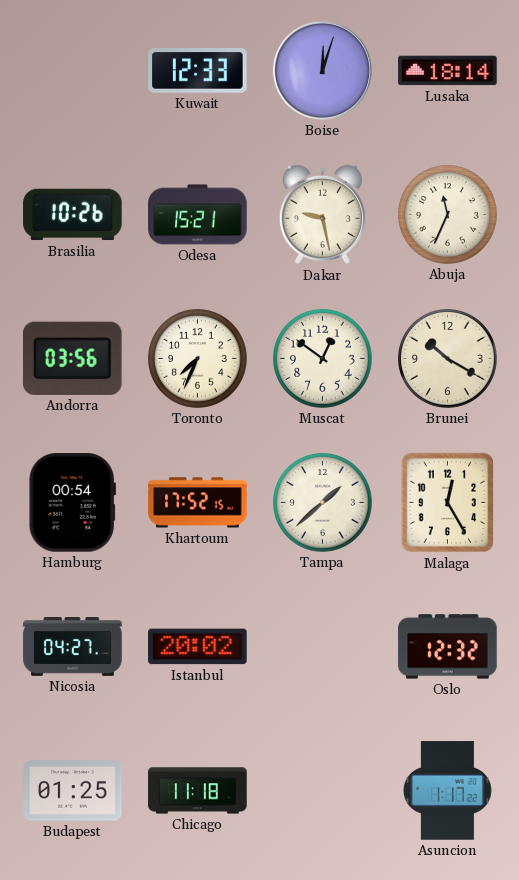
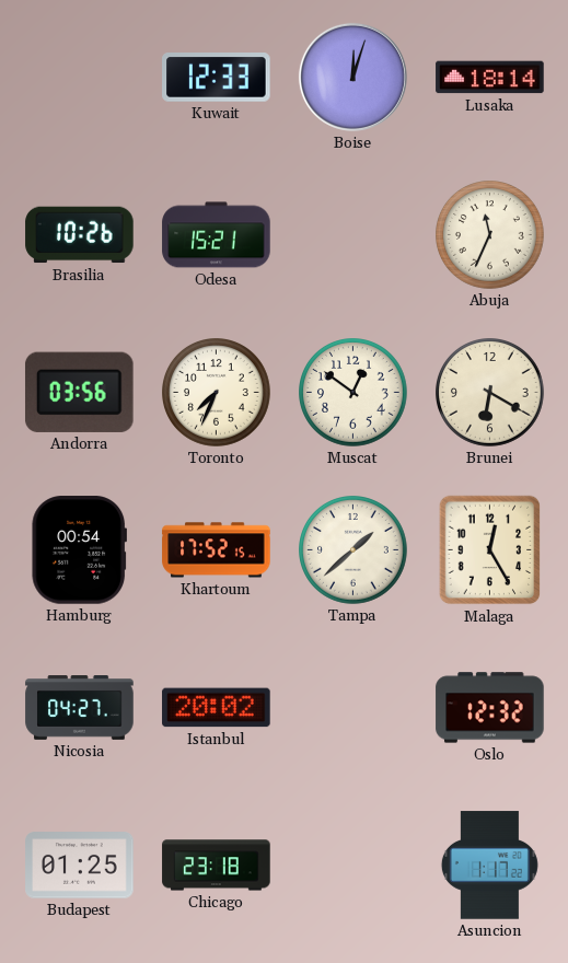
Dakar: 9:28 -> none
Brunei: 10:20 -> 6:20
Chicago: 11:18 -> 23:18
